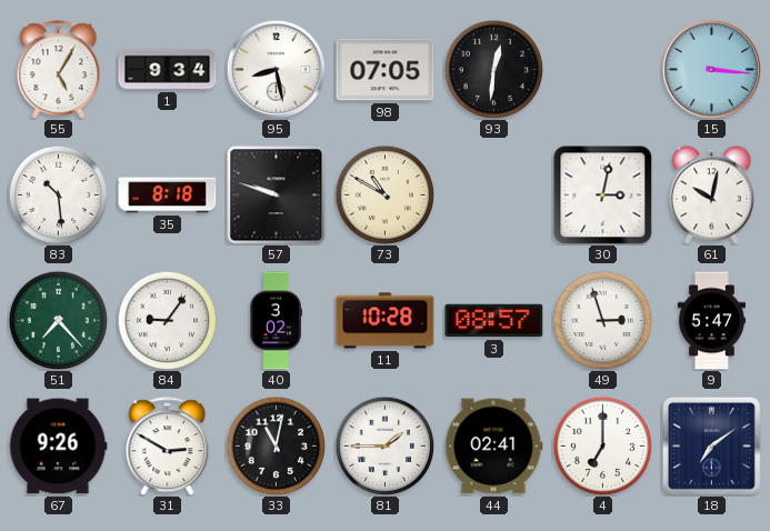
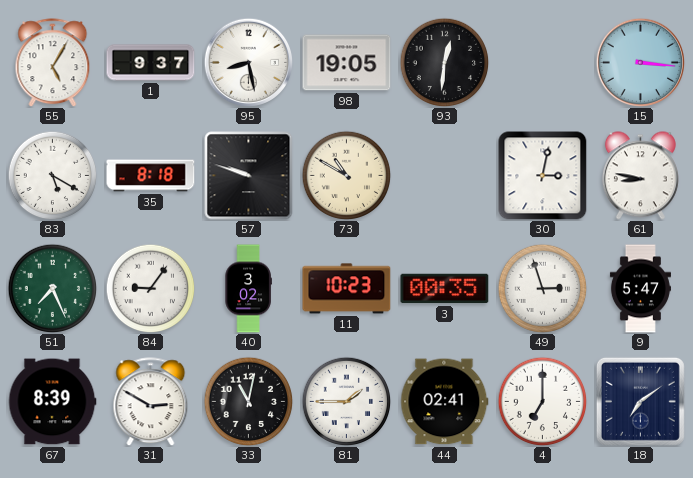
1: 9:34 -> 9:37
98: 07:05 -> 19:05
83: 10:29 -> 5:20
61: 10:02 -> 8:47
51: 7:23 -> 7:26
11: 10:28 -> 10:23
3: 08:57 -> 00:35
67: 9:26 -> 8:39
